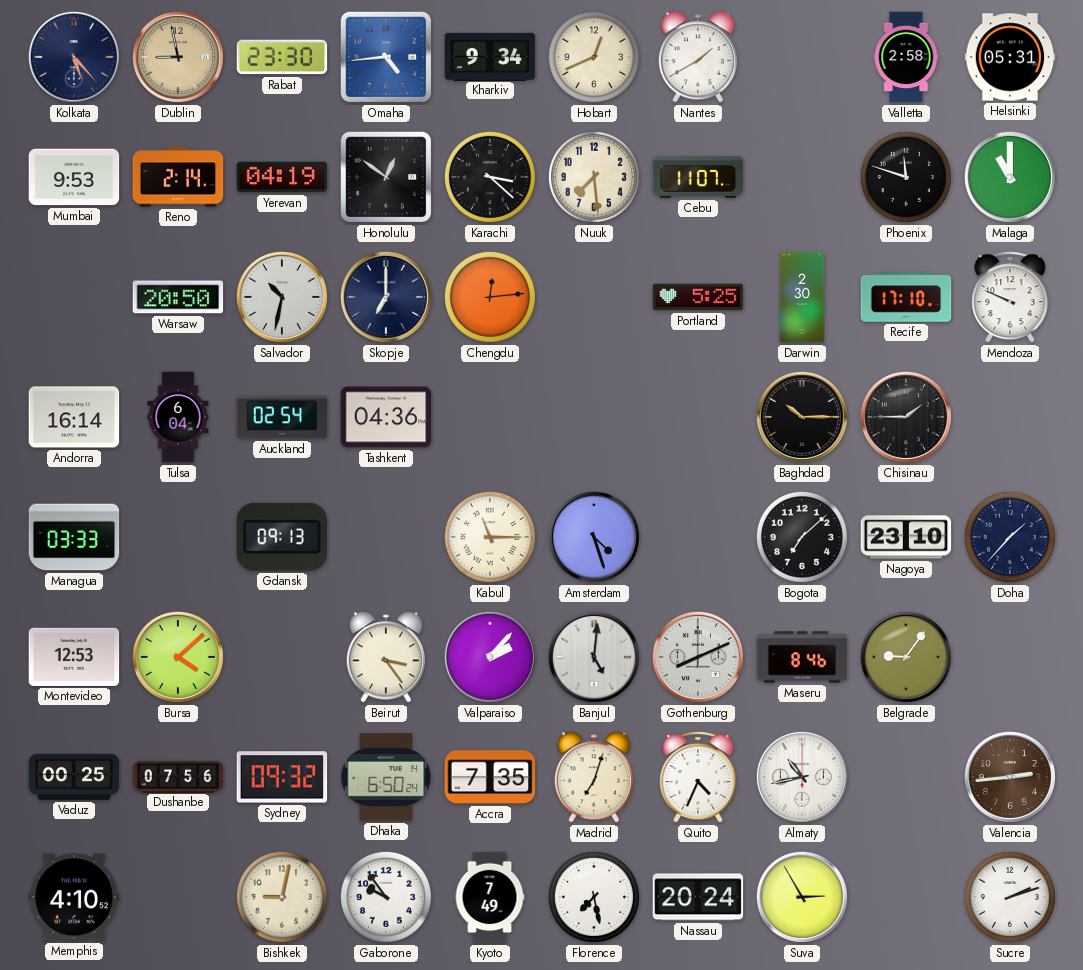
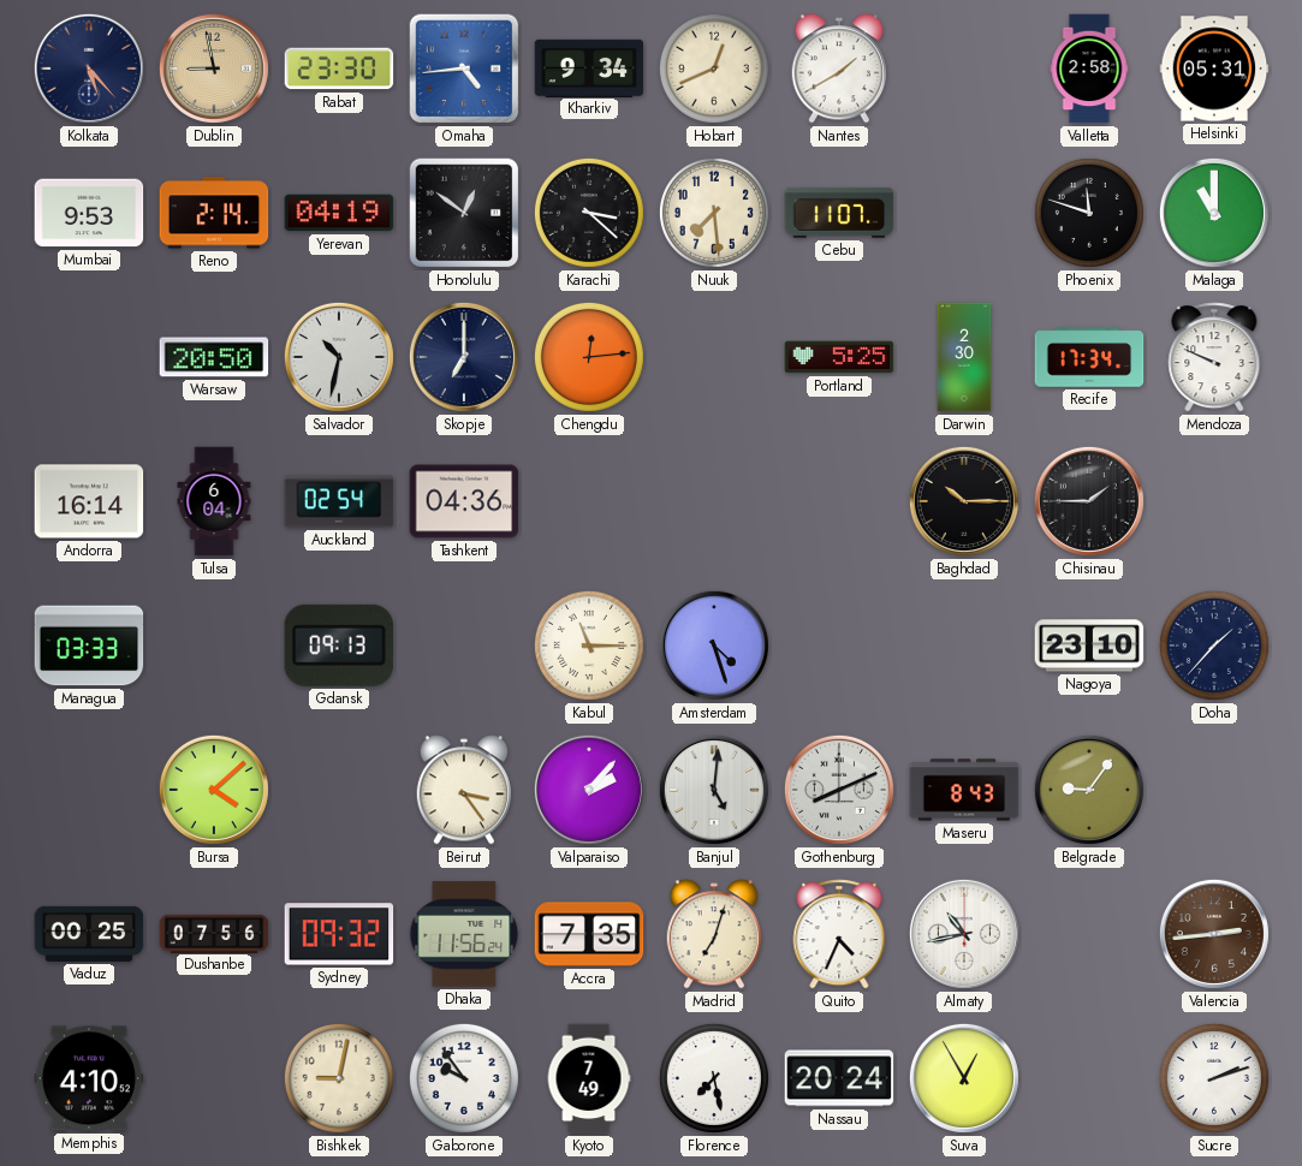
Recife: 17:10 -> 17:34
Bogota: 7:08 -> none
Montevideo: 12:53 -> none
Maseru: 8:46 -> 8:43
Dhaka: 6:50 -> 11:56
Suva: 2:55 -> 12:55
